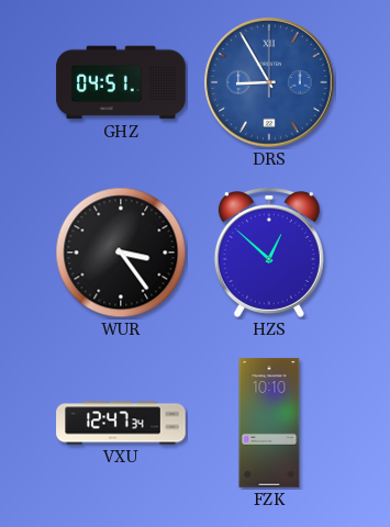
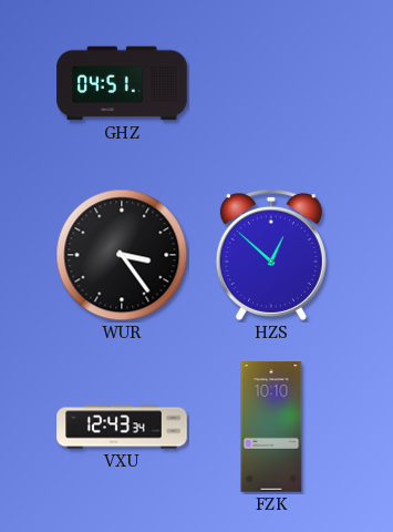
DRS: 8:55 -> none
VXU: 12:47 -> 12:43
